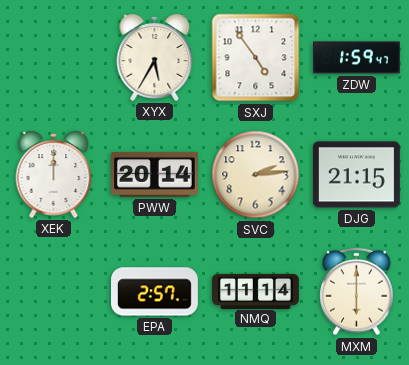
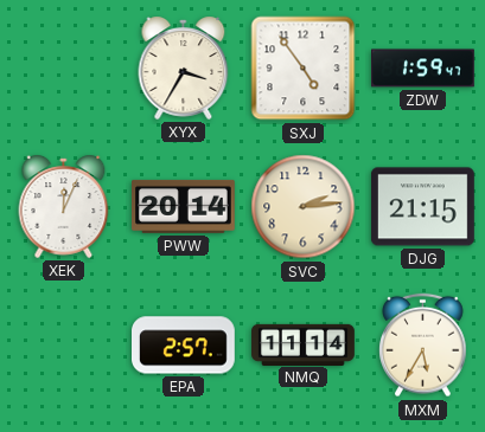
XYX: 5:35 -> 3:35
XEK: 12:00 -> 12:04
MXM: 6:00 -> 5:35
